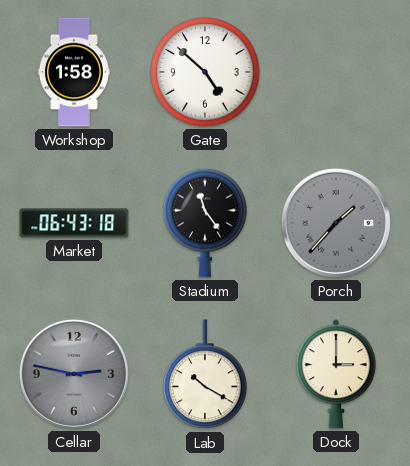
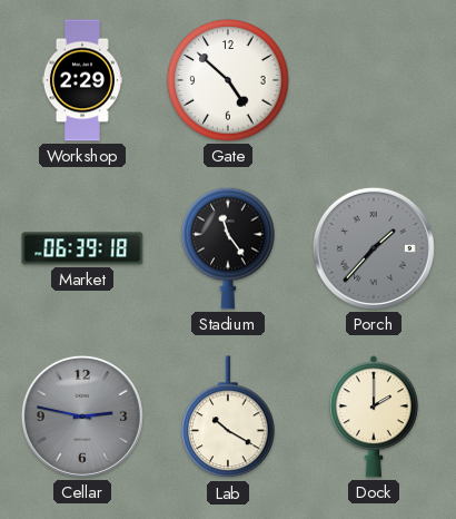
Workshop: 1:58 -> 2:29
Market: 06:43 -> 06:39
Dock: 3:00 -> 2:00
